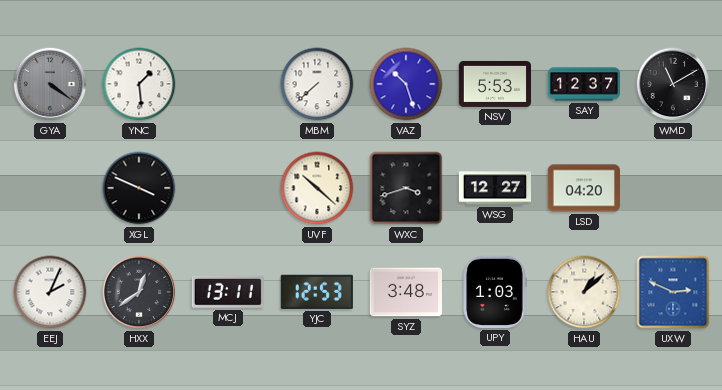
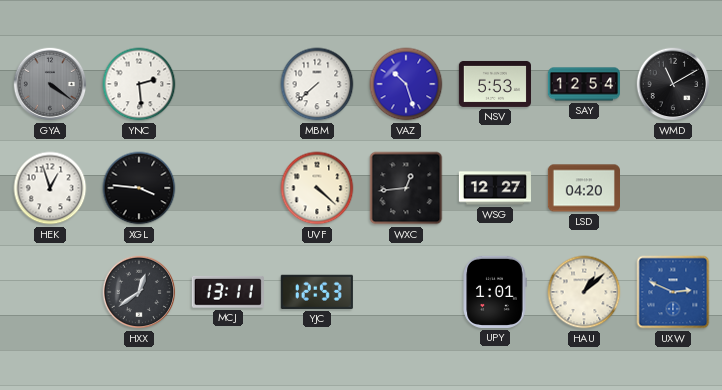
YNC: 1:29 -> 2:29
SAY: 12:37 -> 12:54
HEK: none -> 12:57
XGL: 3:49 -> 3:46
UVF: 10:22 -> 4:22
WXC: 3:42 -> 12:44
EEJ: 2:04 -> none
SYZ: 3:48 -> none
UPY: 1:03 -> 1:01
